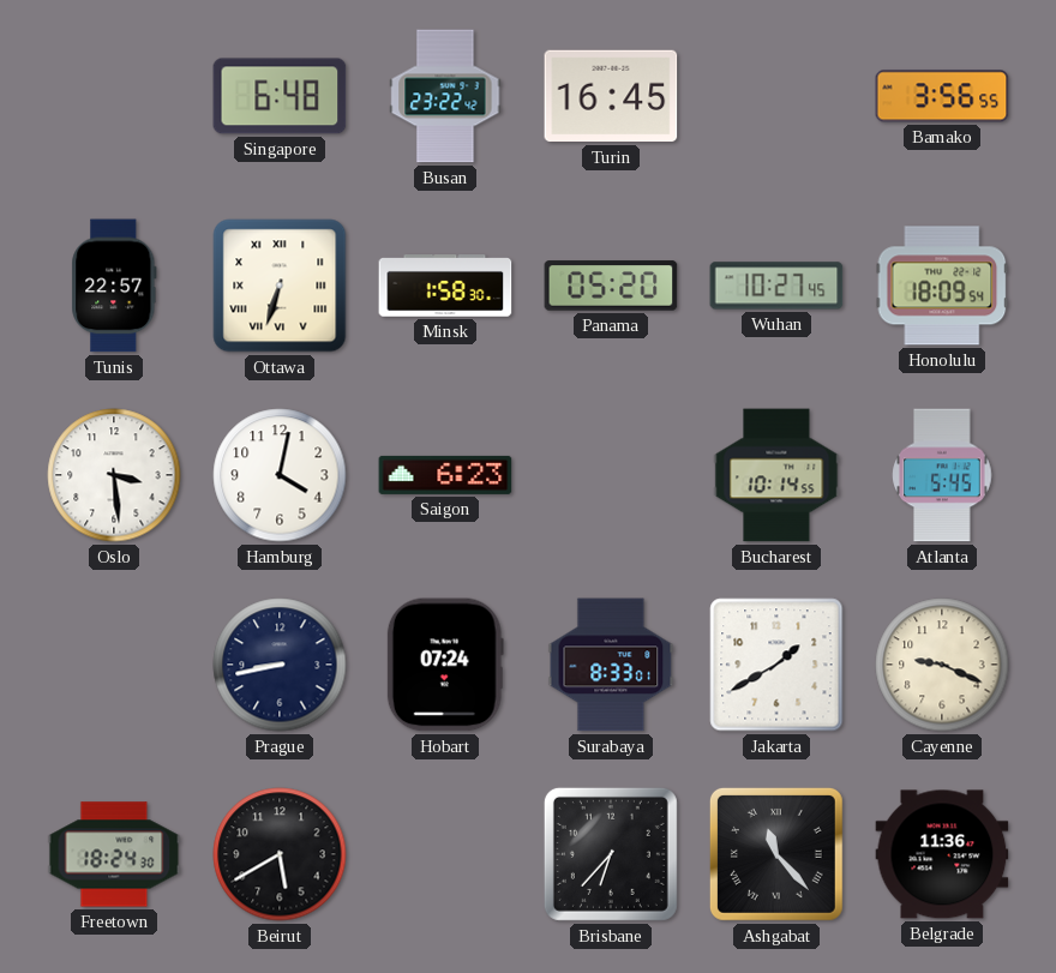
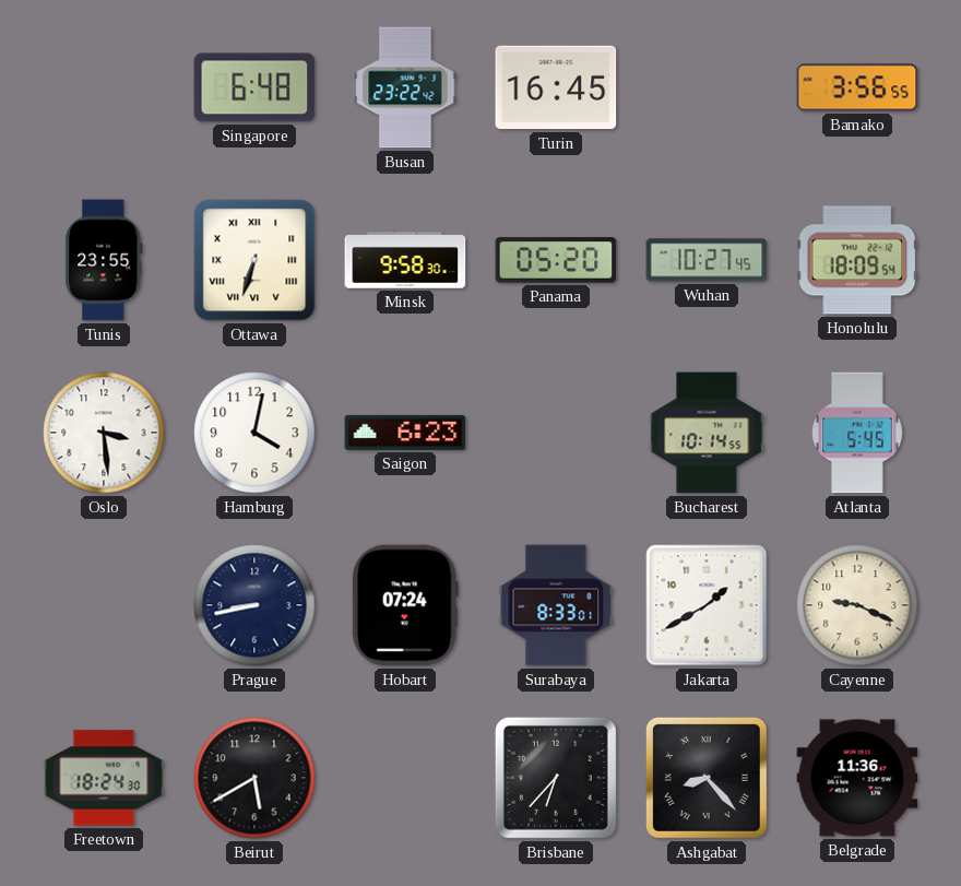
Tunis: 22:57 -> 23:55
Minsk: 1:58 -> 9:58
Ashgabat: 11:23 -> 8:23
